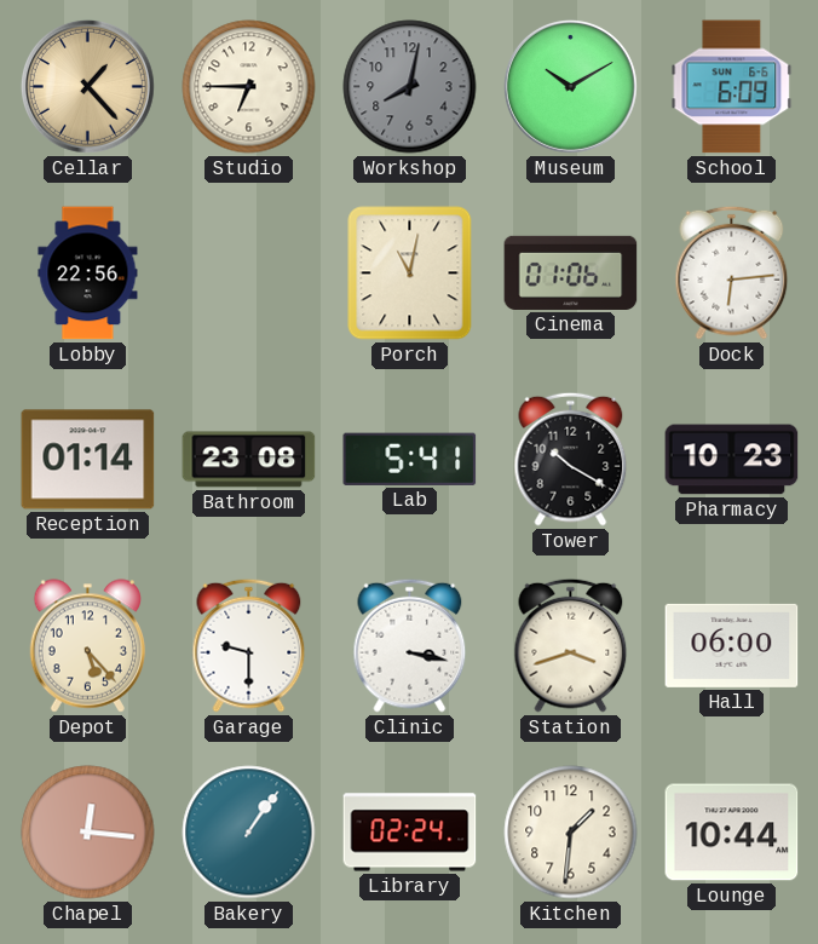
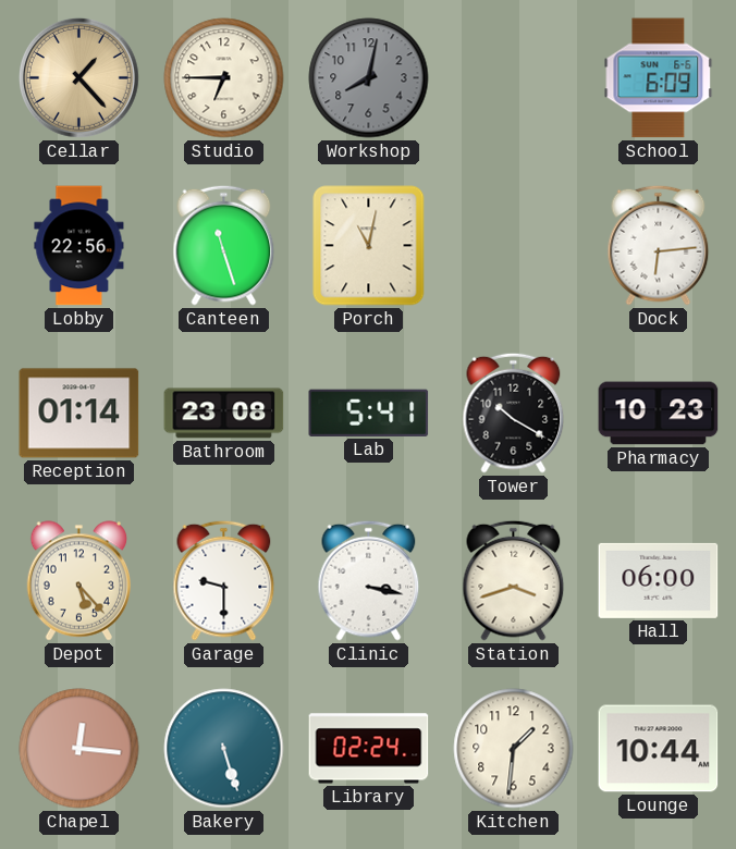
Museum: 10:10 -> none
Canteen: none -> 11:27
Cinema: 01:06 -> none
Bakery: 1:06 -> 5:27
